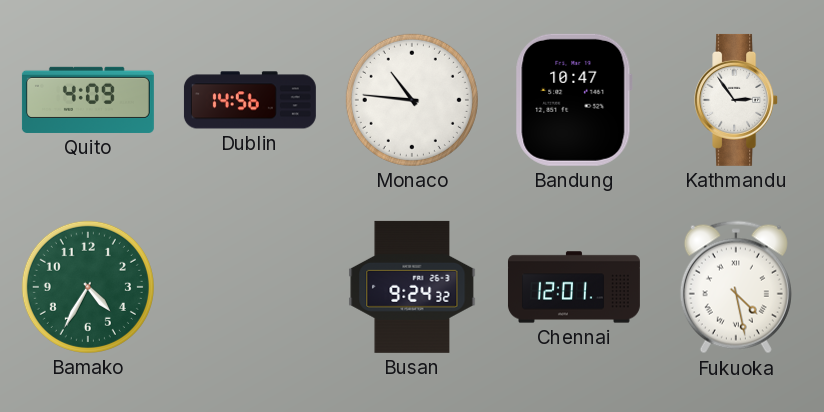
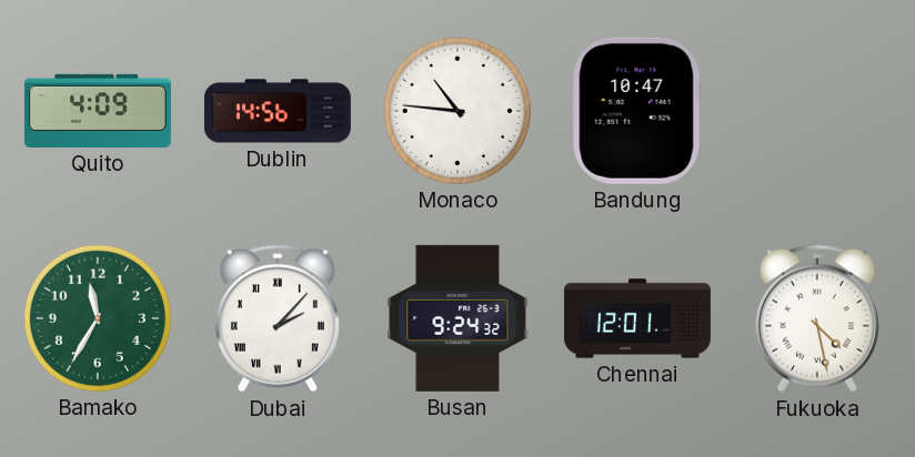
Kathmandu: 2:54 -> none
Bamako: 4:35 -> 11:35
Dubai: none -> 2:07
